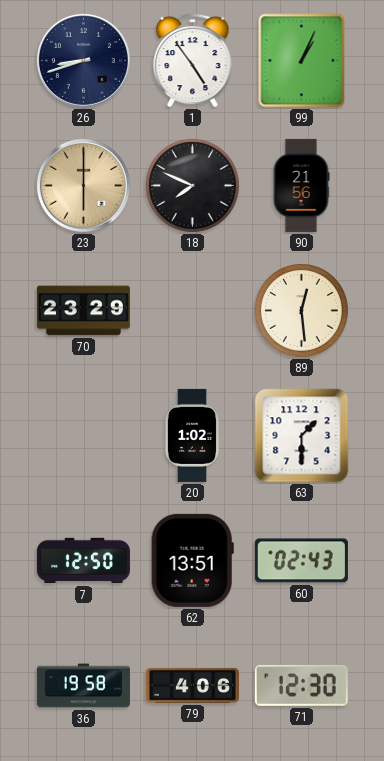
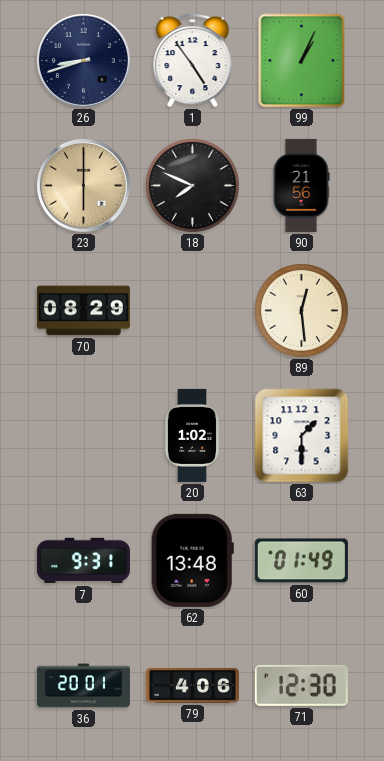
70: 23:29 -> 08:29
7: 12:50 -> 9:31
62: 13:51 -> 13:48
60: 02:43 -> 01:49
36: 19:58 -> 20:01
